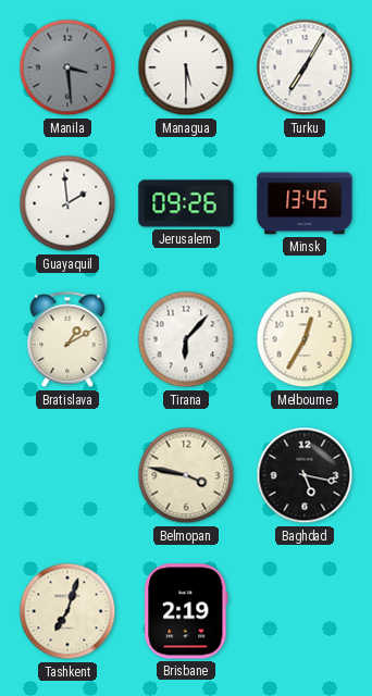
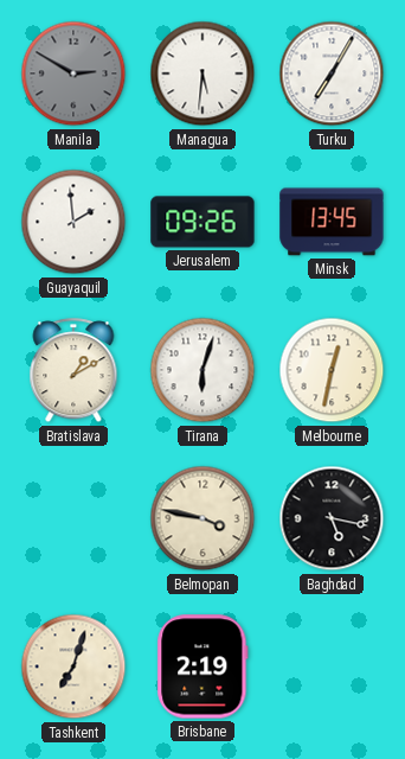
Manila: 3:29 -> 2:50
Managua: 5:30 -> 5:31
Tirana: 6:07 -> 6:03
Melbourne: 12:35 -> 12:32
